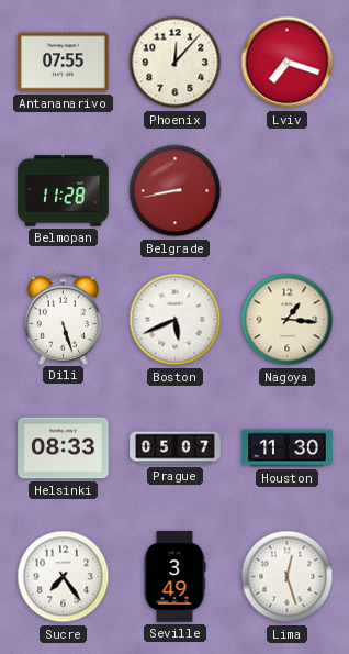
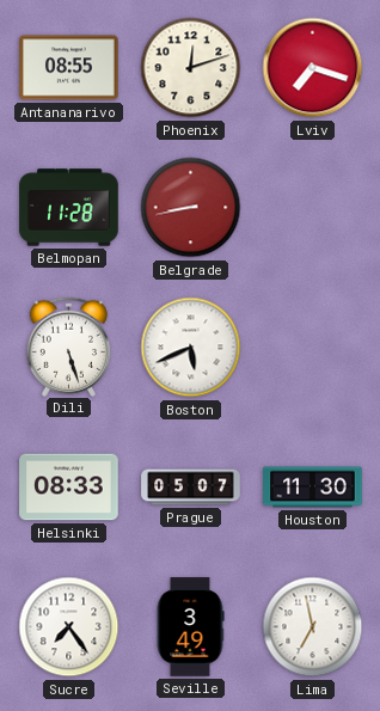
Antananarivo: 07:55 -> 08:55
Phoenix: 12:07 -> 12:12
Nagoya: 1:16 -> none
Lima: 12:27 -> 6:58
